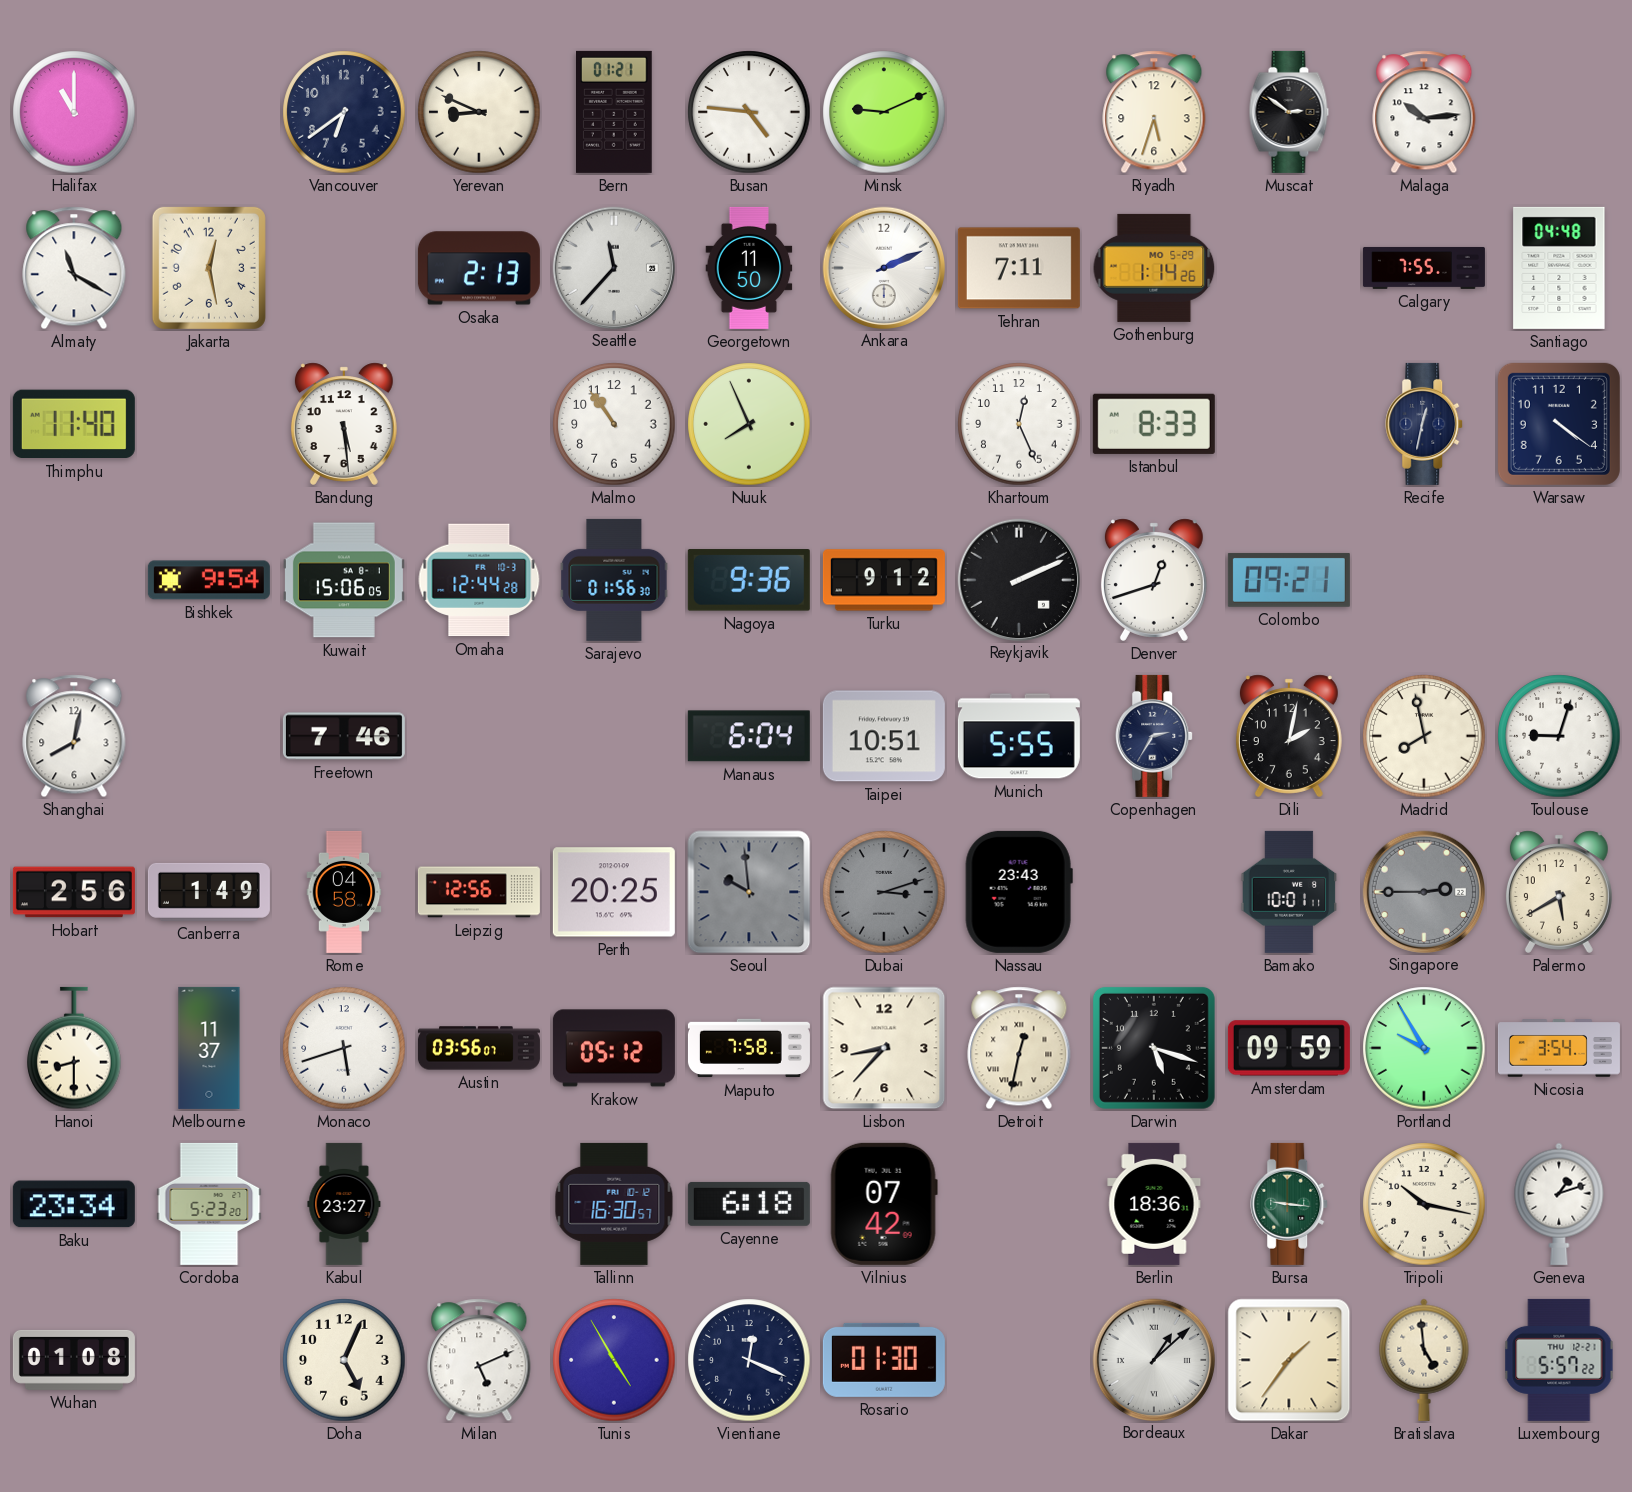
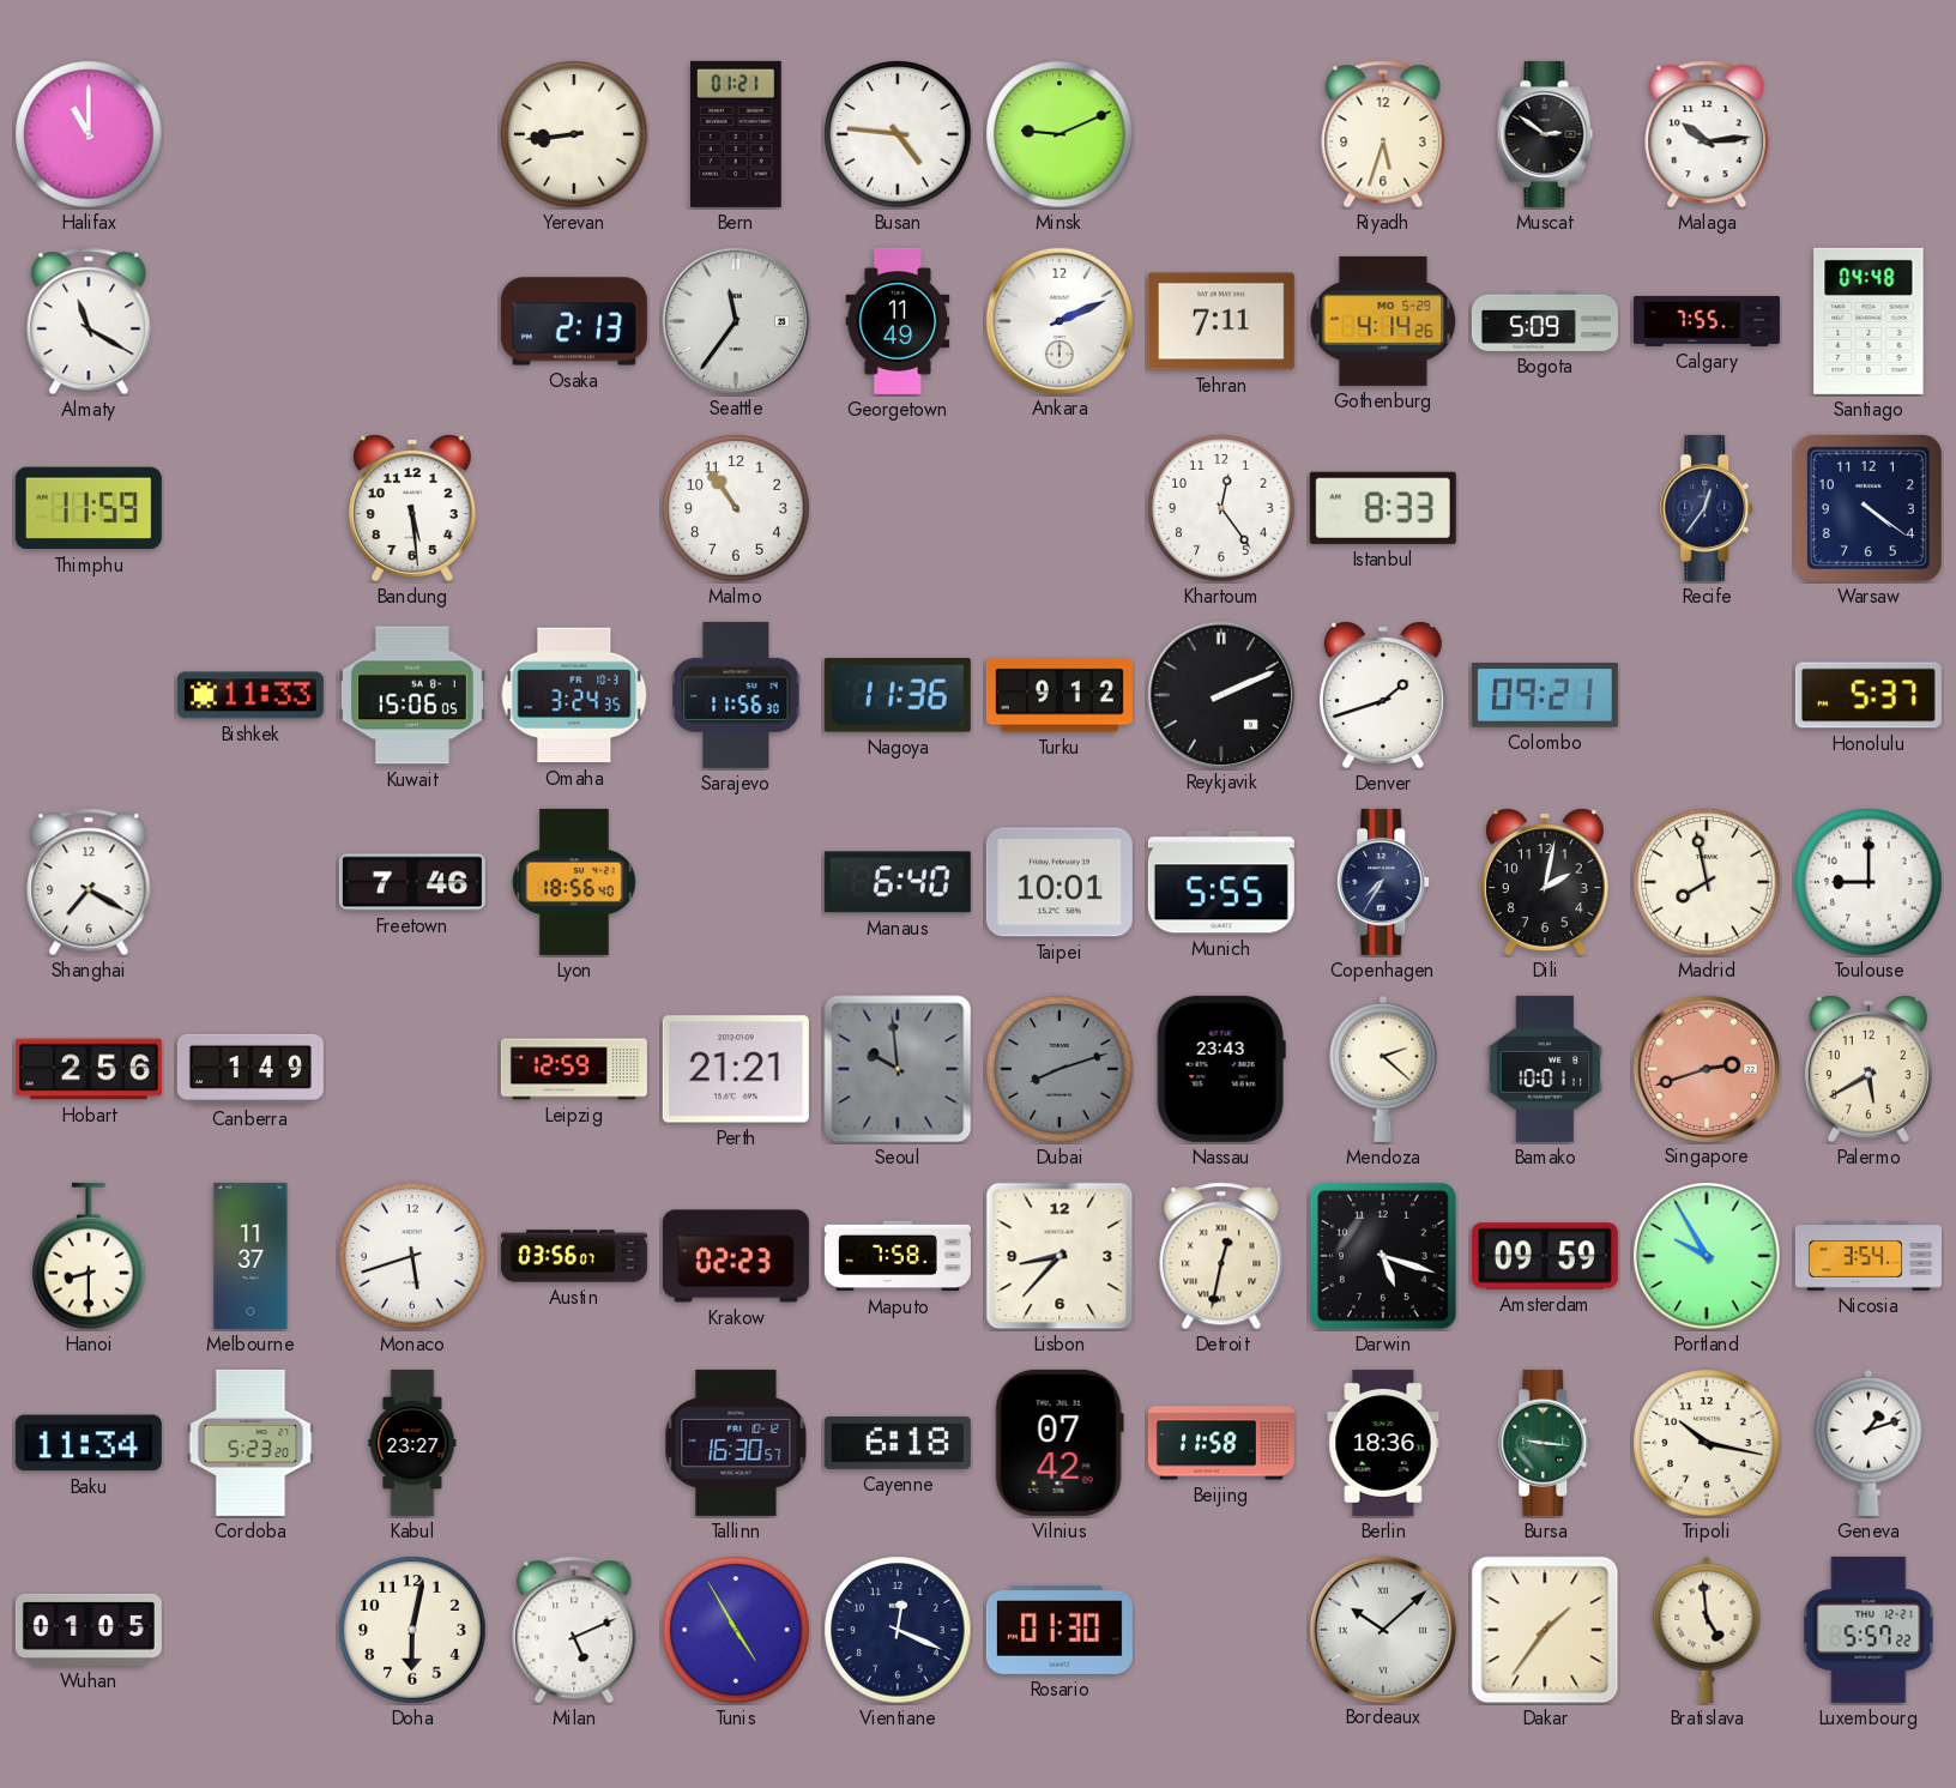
Vancouver: 6:39 -> none
Yerevan: 8:49 -> 8:44
Jakarta: 12:28 -> none
Seattle: 11:37 -> 11:36
Georgetown: 11:50 -> 11:49
Gothenburg: 1:14 -> 4:14
Bogota: none -> 5:09
Thimphu: 11:40 -> 11:59
Nuuk: 7:56 -> none
Khartoum: 12:26 -> 12:24
Recife: 12:32 -> 12:36
Bishkek: 9:54 -> 11:33
Omaha: 12:44 -> 3:24
Sarajevo: 01:56 -> 11:56
Nagoya: 9:36 -> 11:36
Denver: 12:42 -> 1:42
Honolulu: none -> 5:37
Shanghai: 8:02 -> 7:20
Lyon: none -> 18:56
Manaus: 6:04 -> 6:40
Taipei: 10:51 -> 10:01
Copenhagen: 2:35 -> 7:35
Toulouse: 9:03 -> 9:00
Rome: 04:58 -> none
Leipzig: 12:56 -> 12:59
Perth: 20:25 -> 21:21
Dubai: 3:12 -> 8:12
Mendoza: none -> 2:22
Singapore: 2:45 -> 2:42
Singapore dial: grey -> salmon
Krakow: 05:12 -> 02:23
Baku: 23:34 -> 11:34
Beijing: none -> 11:58
Wuhan: 01:08 -> 01:05
Doha: 5:04 -> 6:02
Bordeaux: 1:08 -> 10:08
